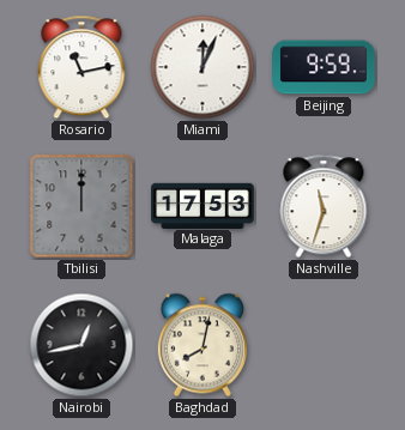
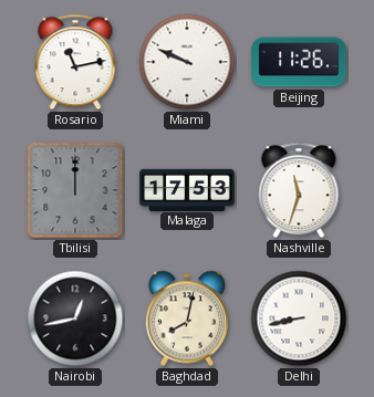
Miami: 12:04 -> 9:49
Beijing: 9:59 -> 11:26
Delhi: none -> 8:43
